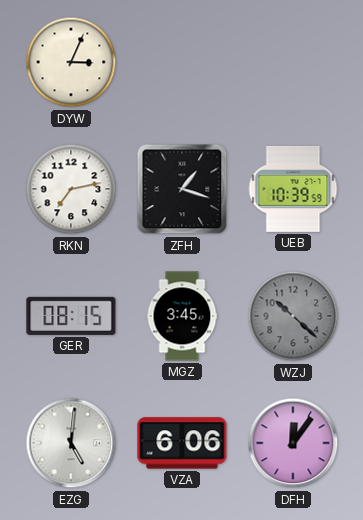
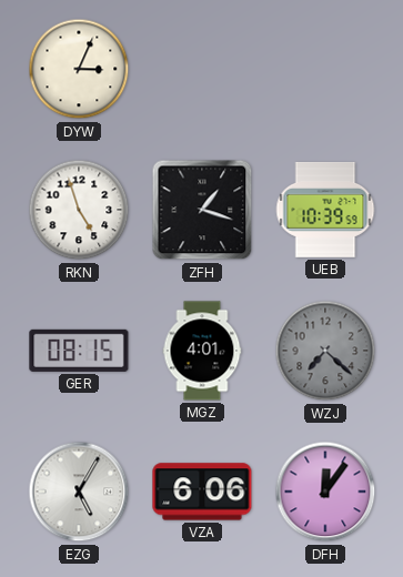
RKN: 7:13 -> 4:57
MGZ: 3:45 -> 4:01
WZJ: 10:22 -> 7:22
EZG: 5:01 -> 5:05
